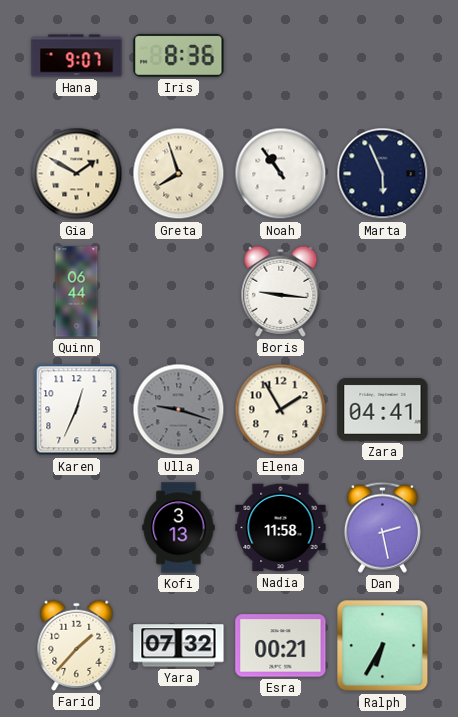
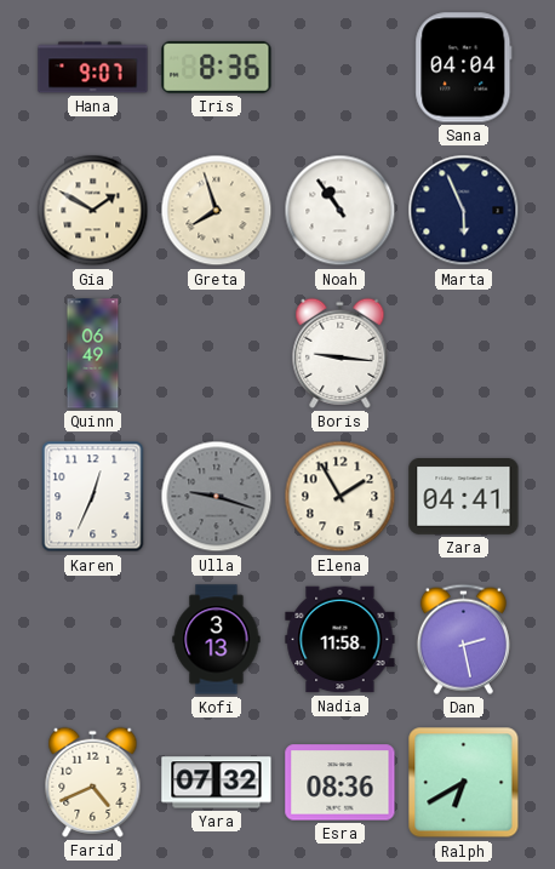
Sana: none -> 04:04
Quinn: 06:44 -> 06:49
Farid: 1:37 -> 4:41
Esra: 00:21 -> 08:36
Ralph: 6:35 -> 6:40
